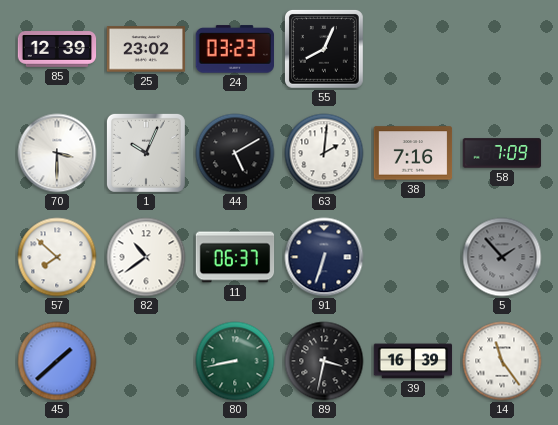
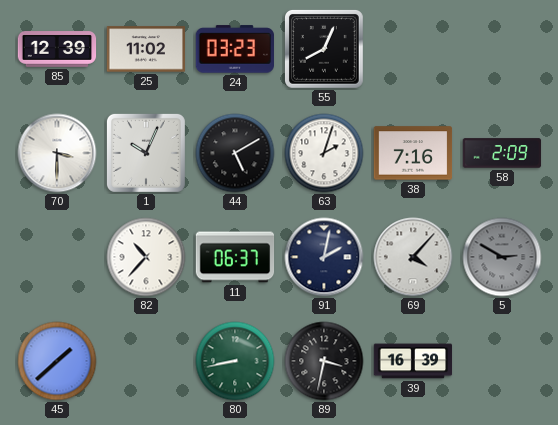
25: 23:02 -> 11:02
63: 2:01 -> 2:03
58: 7:09 -> 2:09
57: 7:52 -> none
82: 10:39 -> 10:37
91: 6:33 -> 2:02
69: none -> 4:07
5: 1:53 -> 2:50
14: 11:24 -> none
